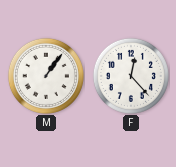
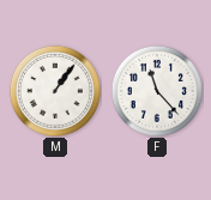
F: 12:23 -> 11:23
